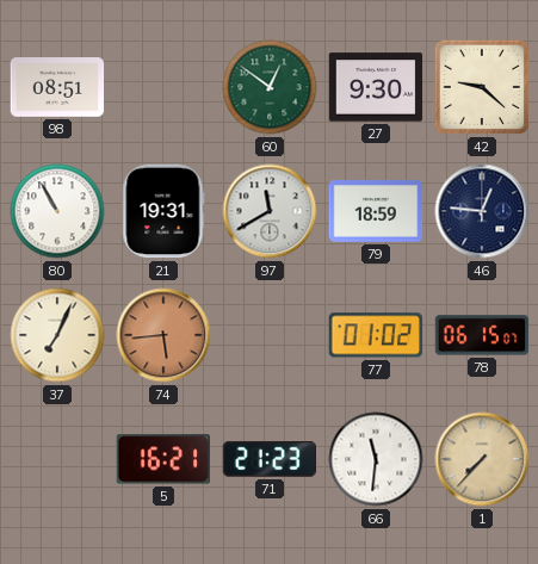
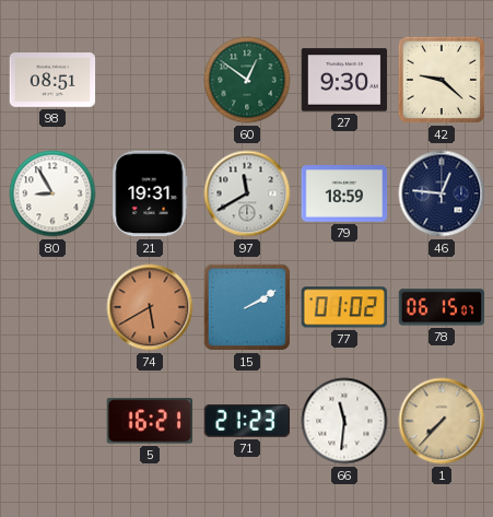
80: 10:55 -> 8:55
37: 7:04 -> none
74: 5:44 -> 5:40
15: none -> 2:10
